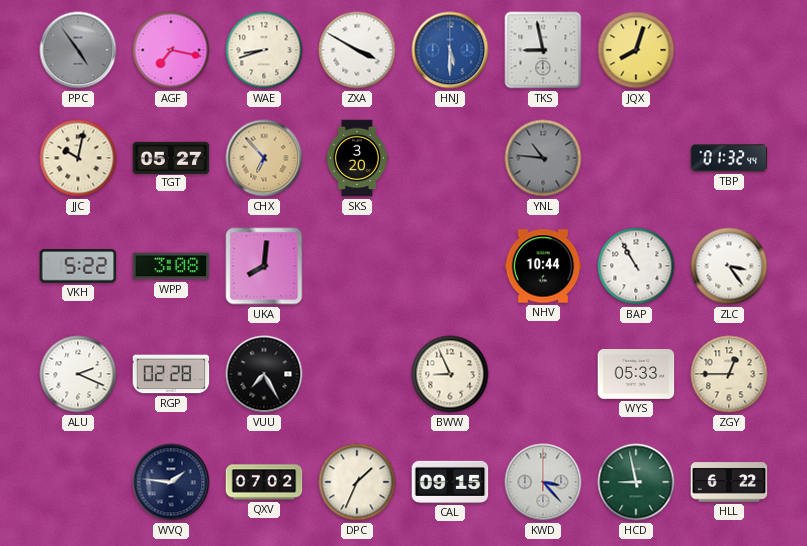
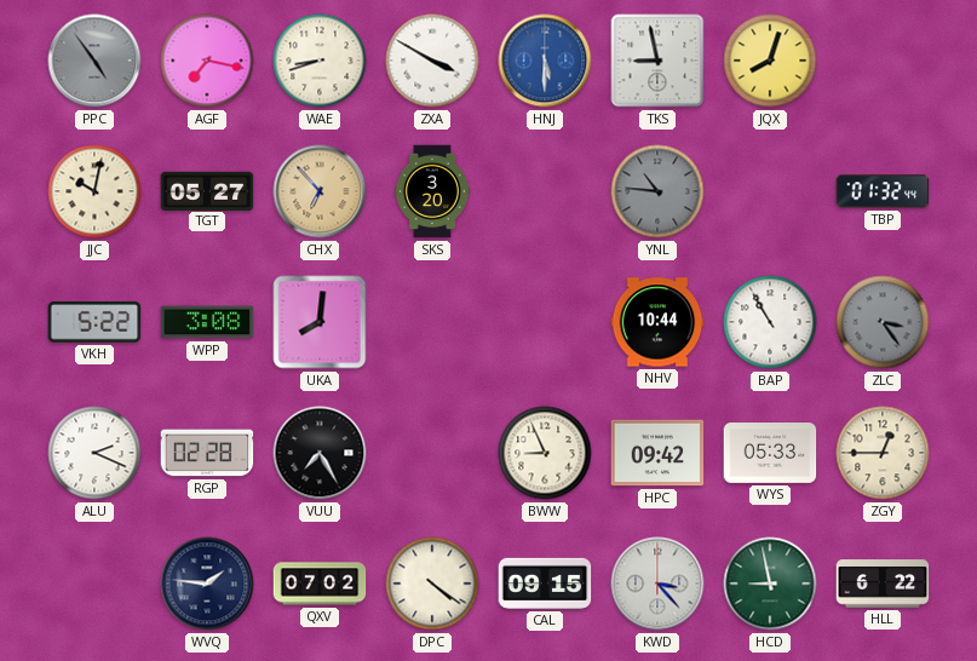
ZLC dial: white -> grey
HPC: none -> 09:42
DPC: 1:34 -> 4:21
